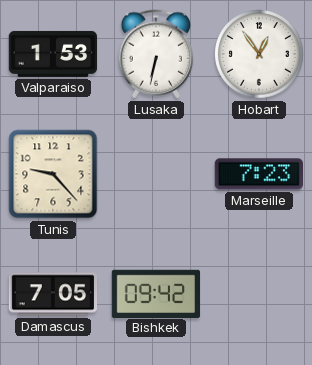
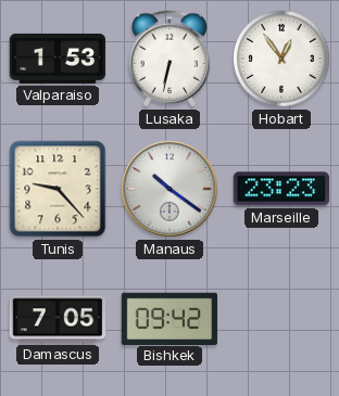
Manaus: none -> 10:21
Marseille: 7:23 -> 23:23
